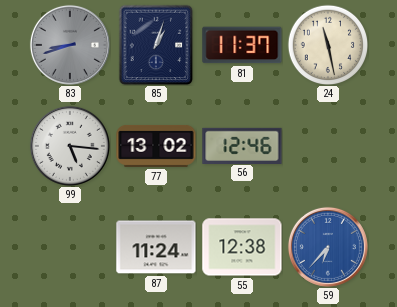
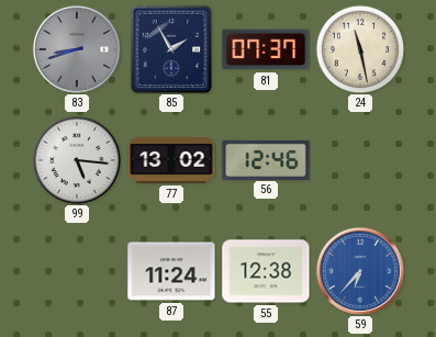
85: 1:03 -> 1:55
81: 11:37 -> 07:37
